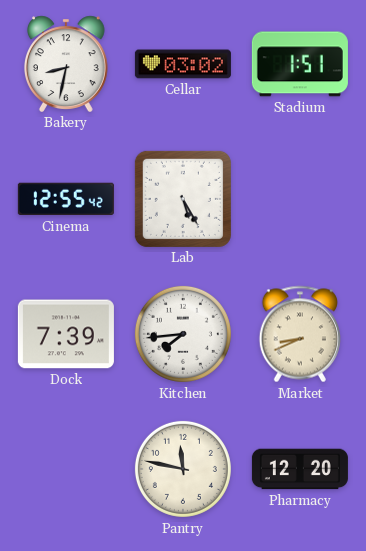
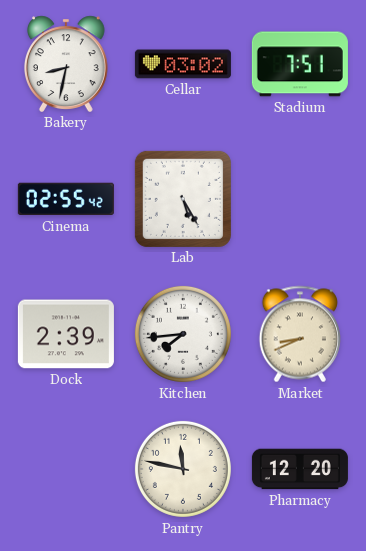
Stadium: 1:51 -> 7:51
Cinema: 12:55 -> 02:55
Dock: 7:39 -> 2:39
